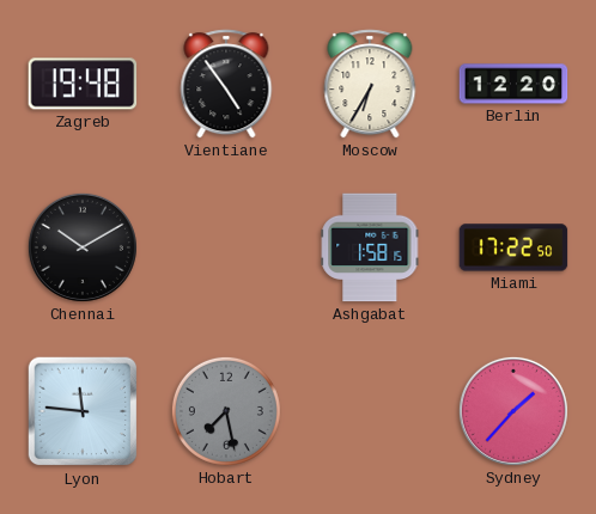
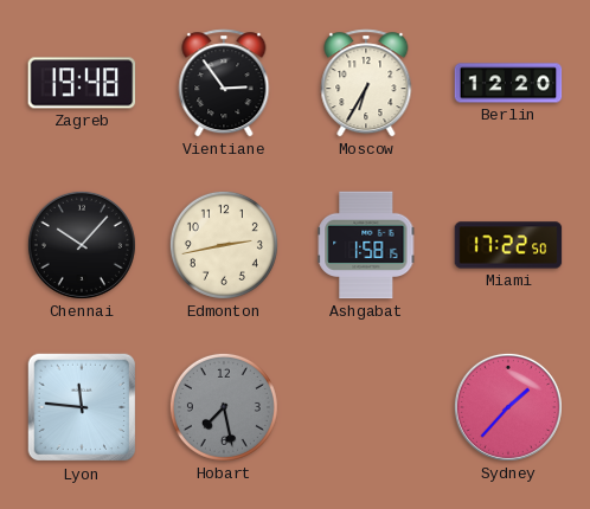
Vientiane: 4:54 -> 2:54
Chennai: 10:10 -> 10:07
Edmonton: none -> 2:43
